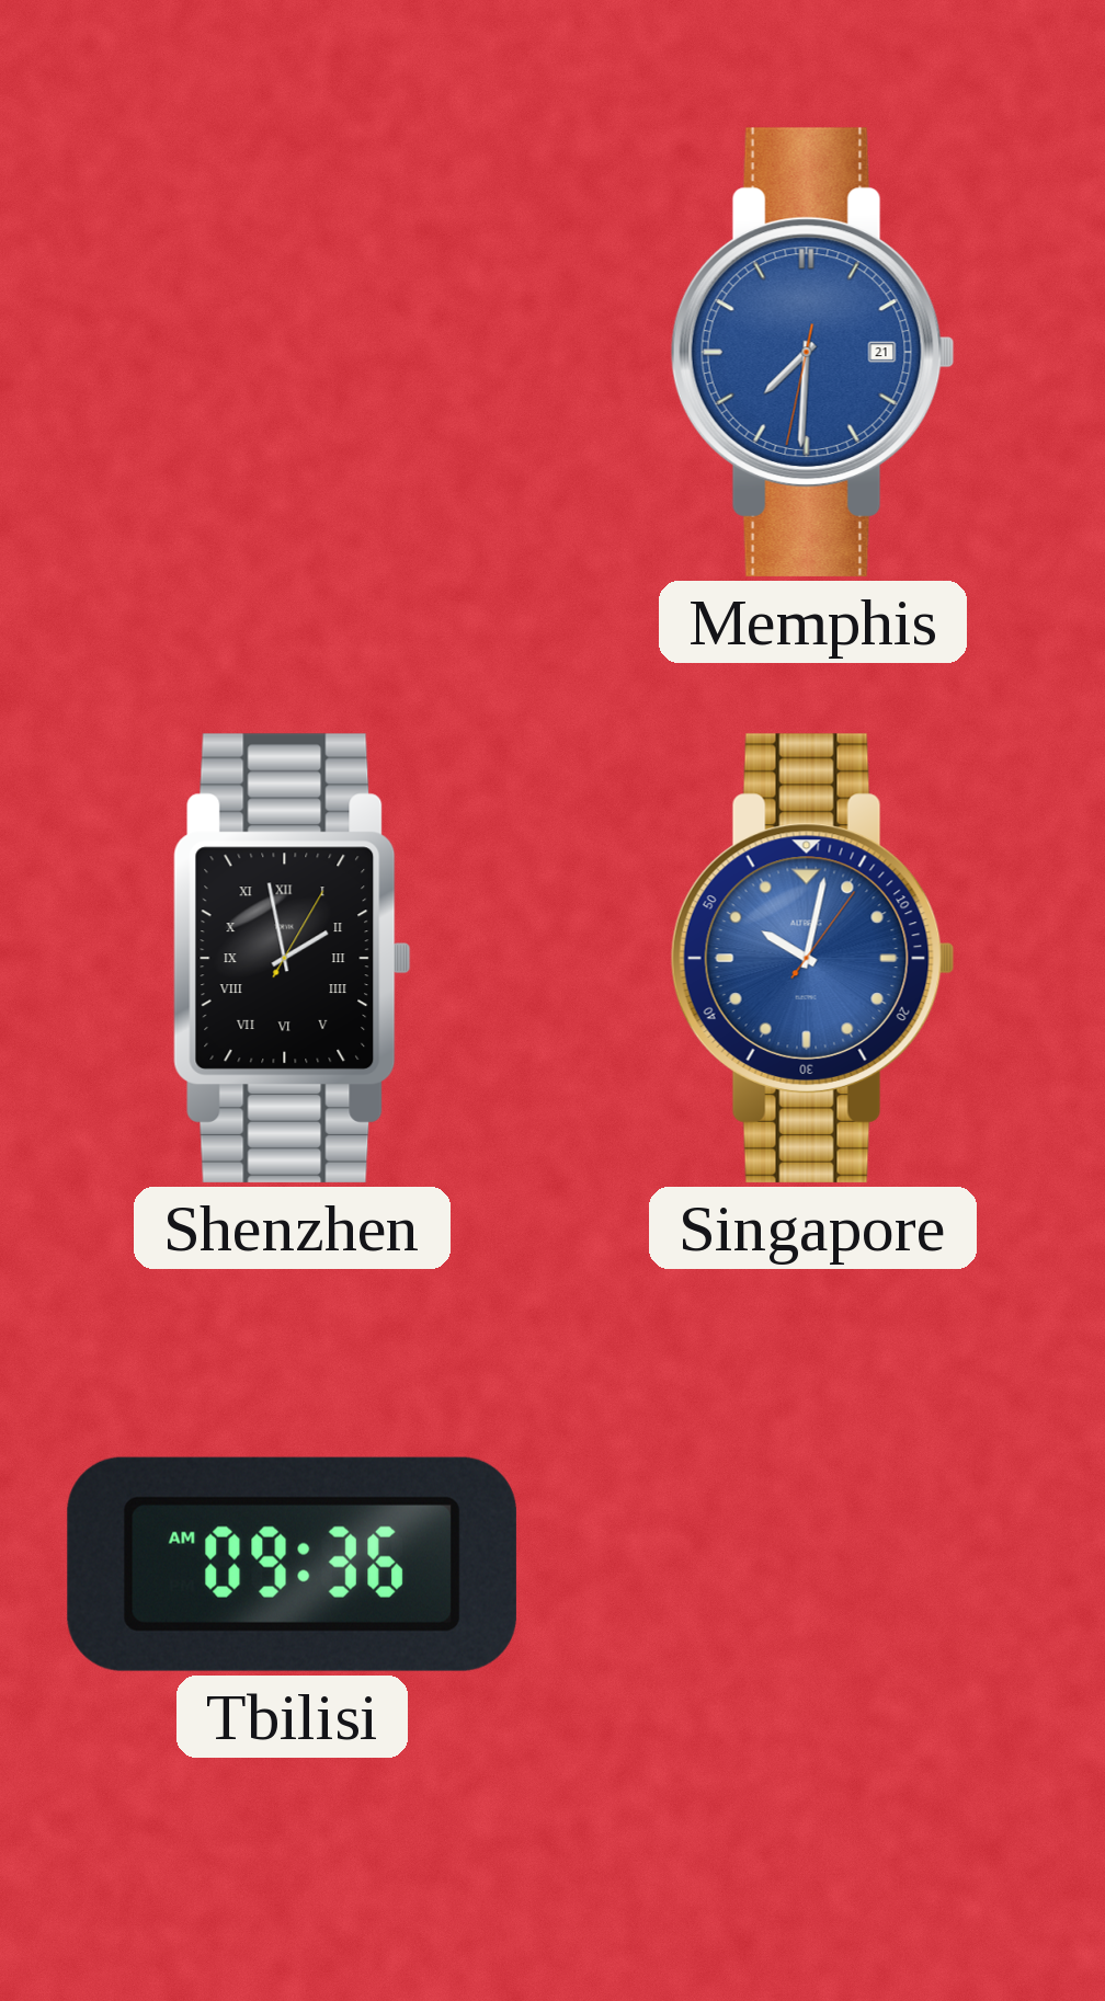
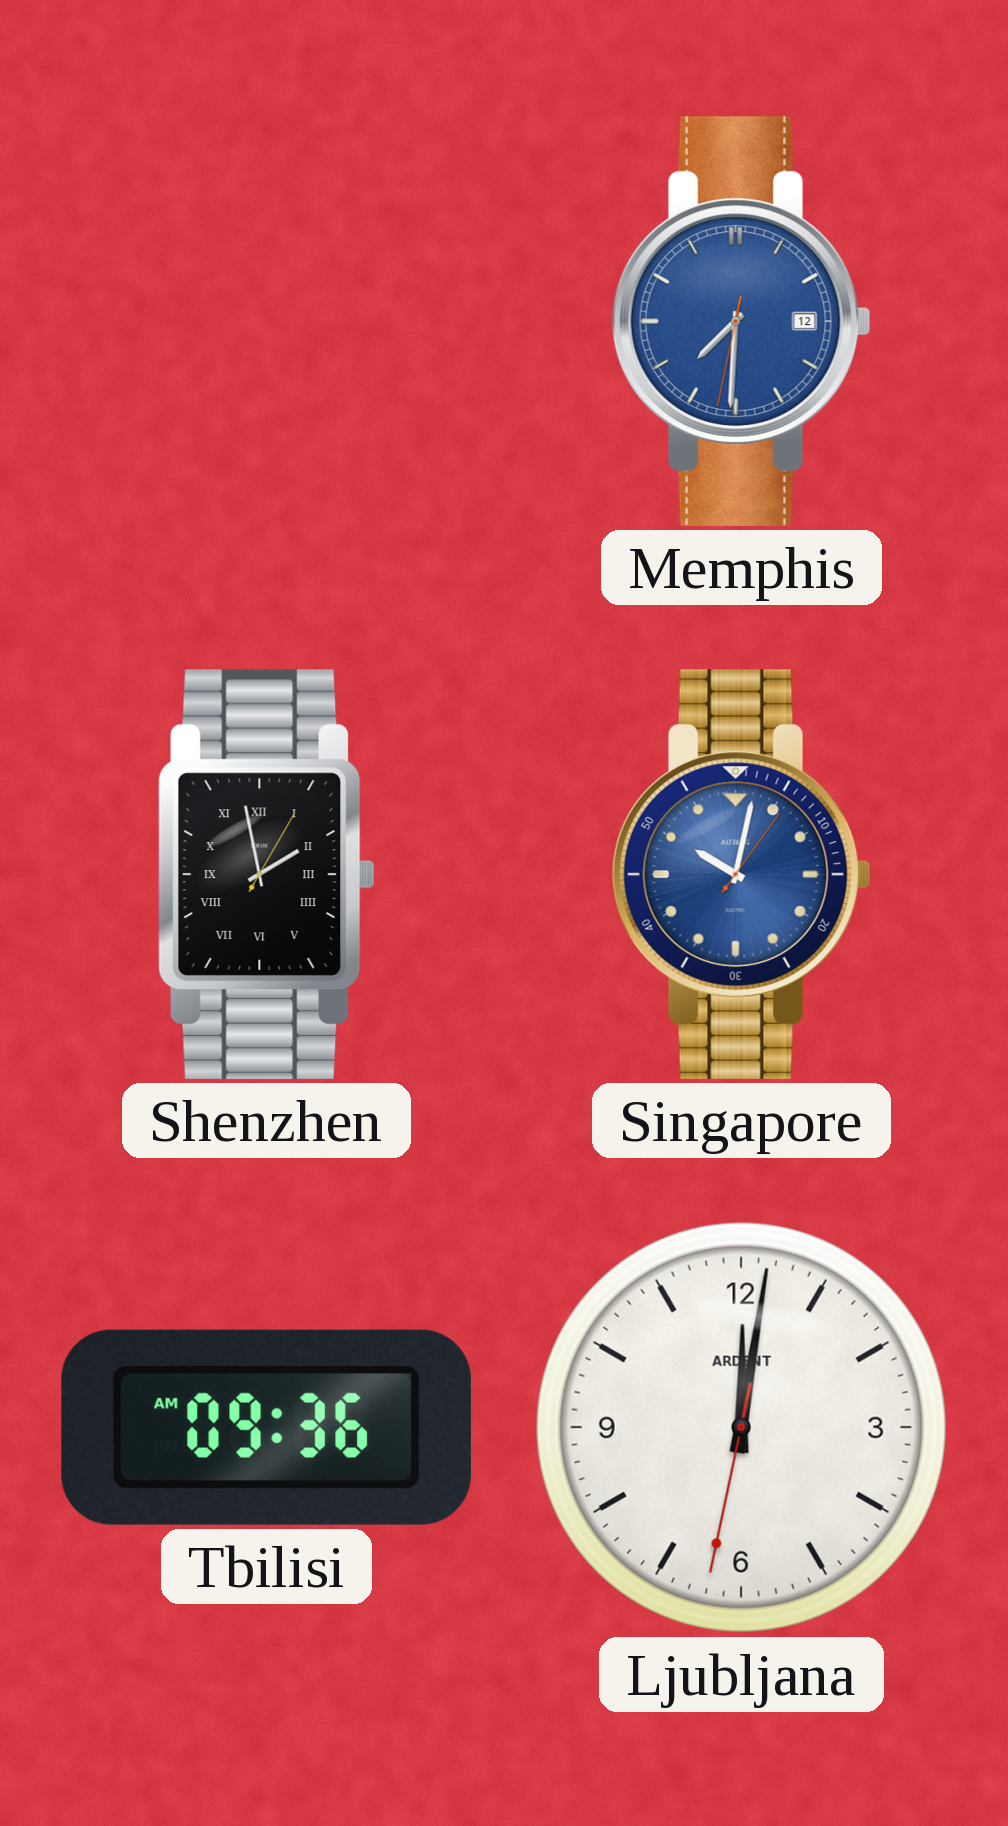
Memphis date: 21 -> 12
Ljubljana: none -> 12:01
